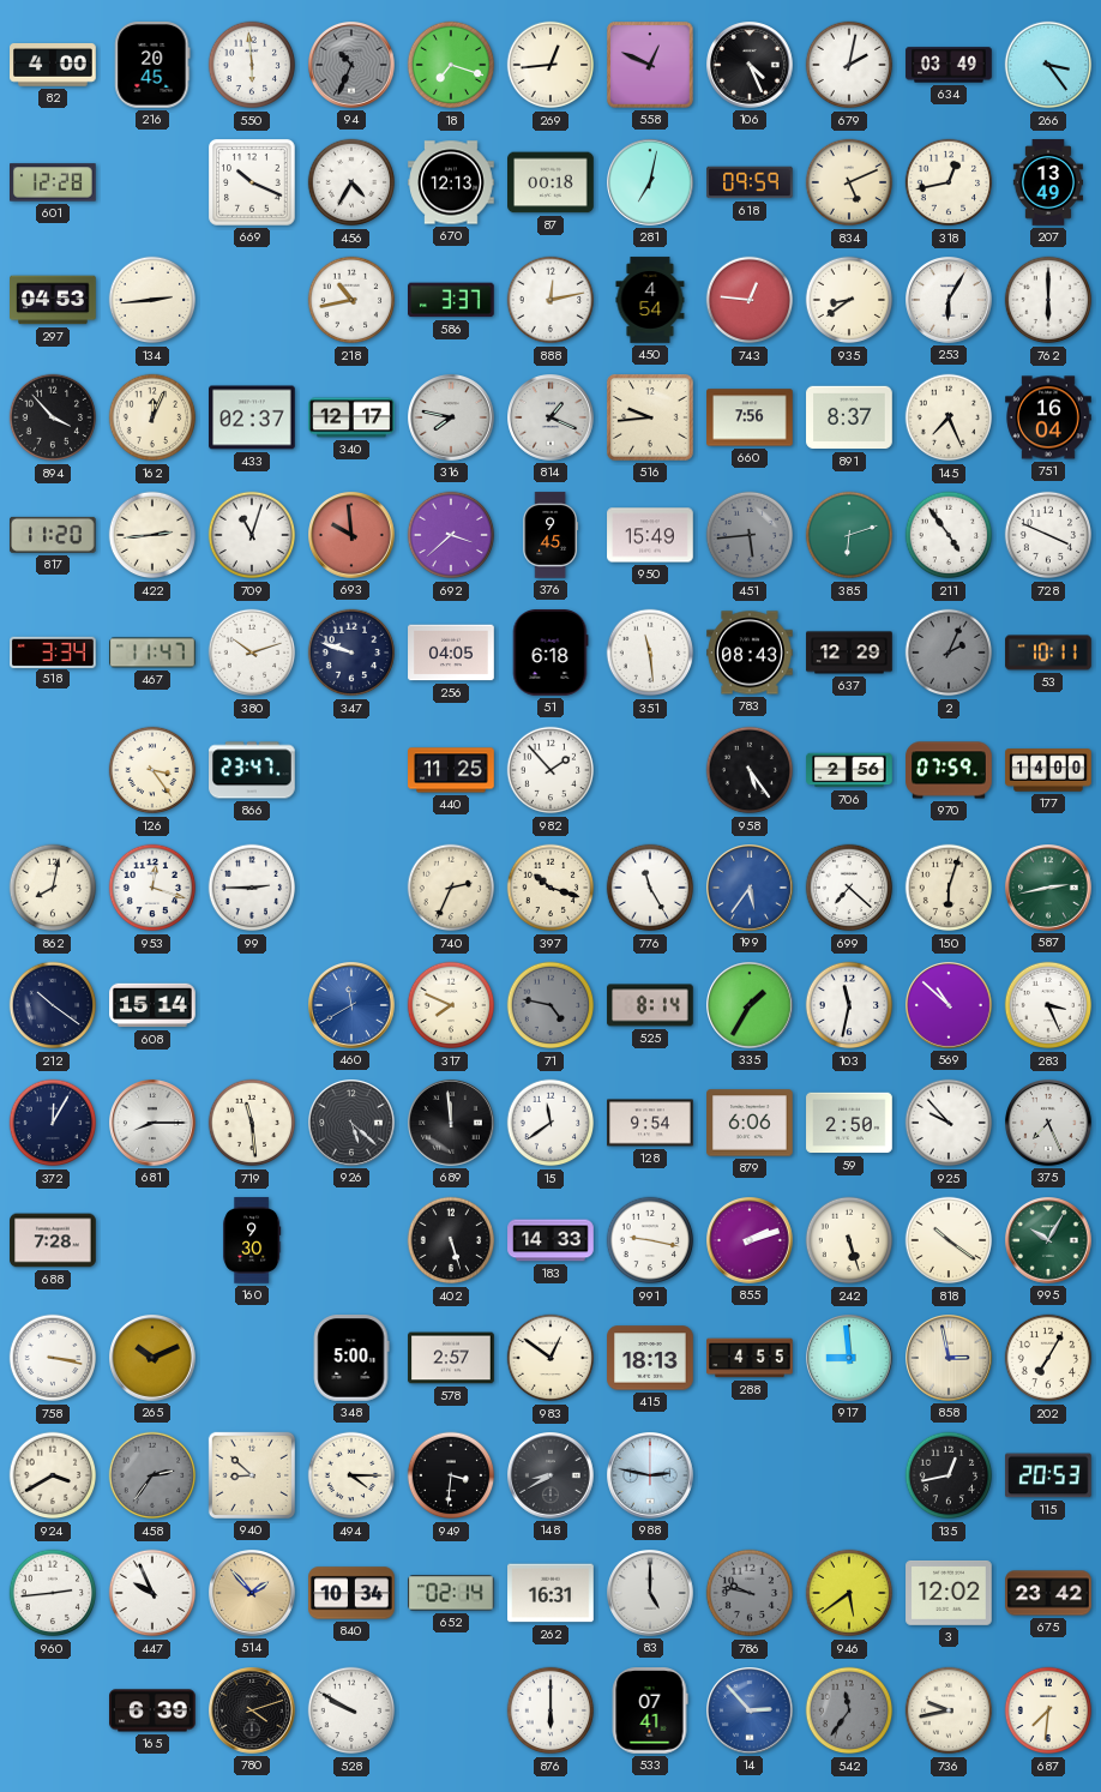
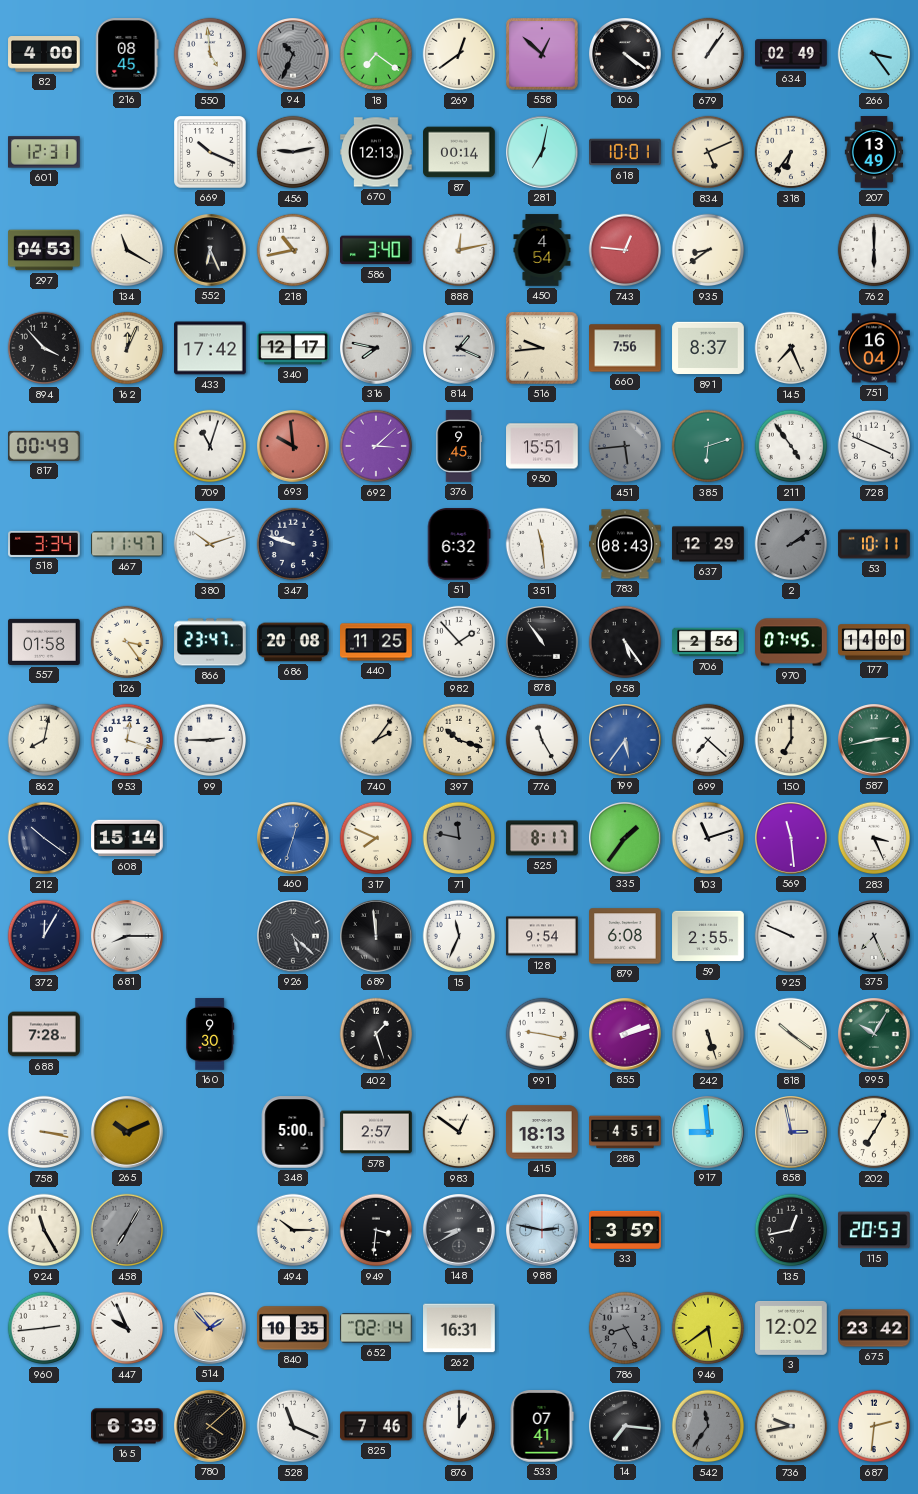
216: 20:45 -> 08:45
550: 5:59 -> 4:59
18: 7:18 -> 7:21
269: 12:44 -> 12:39
558: 12:49 -> 12:52
106: 4:26 -> 4:21
679: 2:02 -> 1:06
634: 03:49 -> 02:49
601: 12:28 -> 12:31
456: 4:35 -> 9:13
87: 00:18 -> 00:14
618: 09:59 -> 10:01
318: 12:43 -> 6:36
134: 2:44 -> 11:20
552: none -> 6:26
586: 3:37 -> 3:40
253: 6:05 -> none
433: 02:37 -> 17:42
817: 11:20 -> 00:49
422: 2:44 -> none
692: 3:38 -> 3:08
950: 15:49 -> 15:51
256: 04:05 -> none
51: 6:18 -> 6:32
2: 2:04 -> 2:09
557: none -> 01:58
686: none -> 20:08
878: none -> 10:54
970: 07:59 -> 07:45
740: 2:34 -> 2:06
150: 6:03 -> 7:00
460: 11:40 -> 12:33
71: 4:47 -> 11:47
525: 8:14 -> 8:17
335: 1:35 -> 1:36
103: 11:32 -> 11:12
569: 10:52 -> 11:29
719: 11:29 -> none
15: 11:39 -> 11:34
879: 6:06 -> 6:08
59: 2:50 -> 2:55
925: 9:53 -> 9:49
402: 5:27 -> 1:27
183: 14:33 -> none
288: 4:55 -> 4:51
924: 3:40 -> 11:25
458: 2:36 -> 7:05
940: 8:52 -> none
494: 4:15 -> 10:15
33: none -> 3:59
840: 10:34 -> 10:35
83: 5:00 -> none
786: 9:47 -> 8:25
780: 4:12 -> 4:08
528: 9:50 -> 11:19
825: none -> 7:46
876: 6:00 -> 1:00
14: 2:53 -> 7:16
14 dial: blue -> black
687: 7:31 -> 2:31
